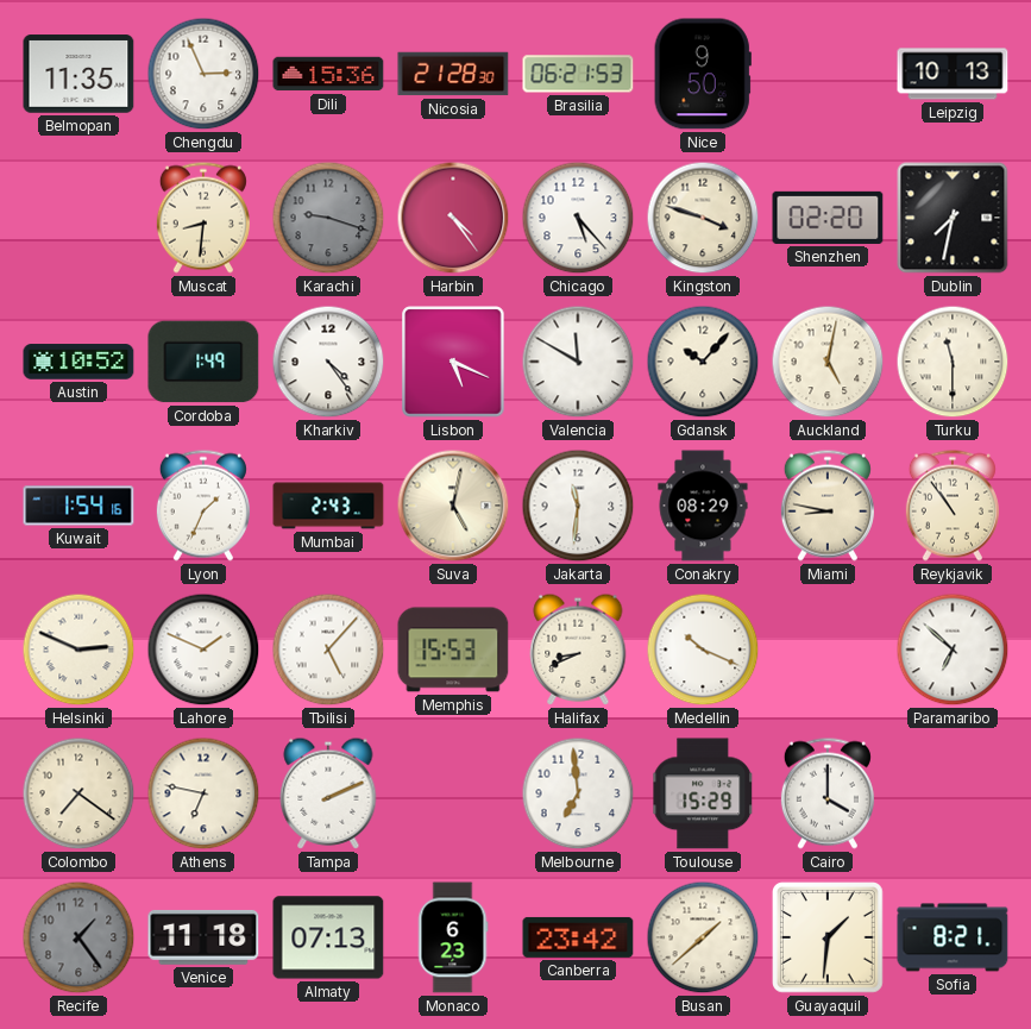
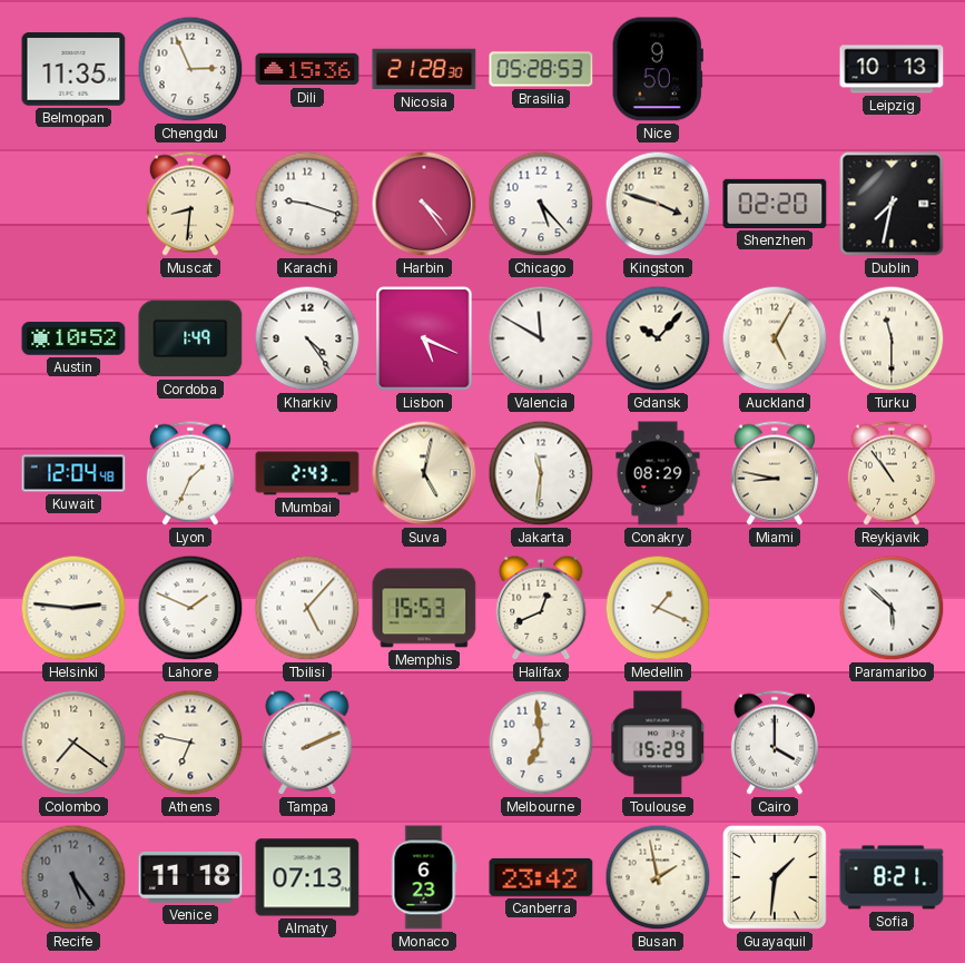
Brasilia: 06:21 -> 05:28
Karachi dial: grey -> white
Auckland: 5:02 -> 5:05
Kuwait: 1:54 -> 12:04
Helsinki: 2:49 -> 2:46
Halifax: 8:41 -> 12:41
Medellin: 10:19 -> 1:19
Paramaribo: 6:52 -> 5:52
Recife: 1:24 -> 5:24
Busan: 1:38 -> 1:58
